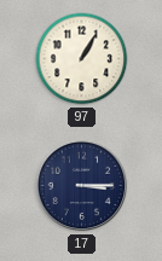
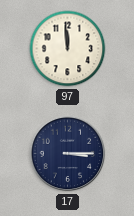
97: 1:05 -> 11:59
